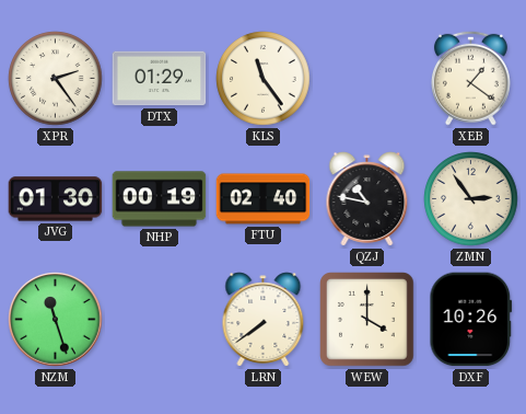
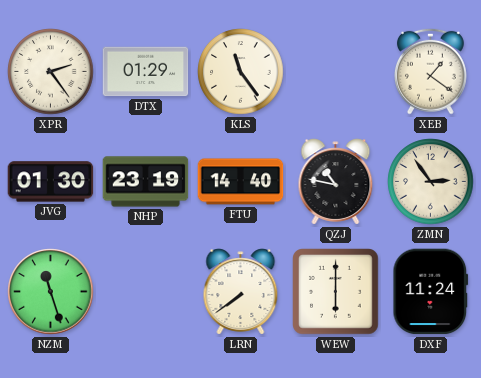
NHP: 00:19 -> 23:19
FTU: 02:40 -> 14:40
WEW: 4:00 -> 6:00
DXF: 10:26 -> 11:24
